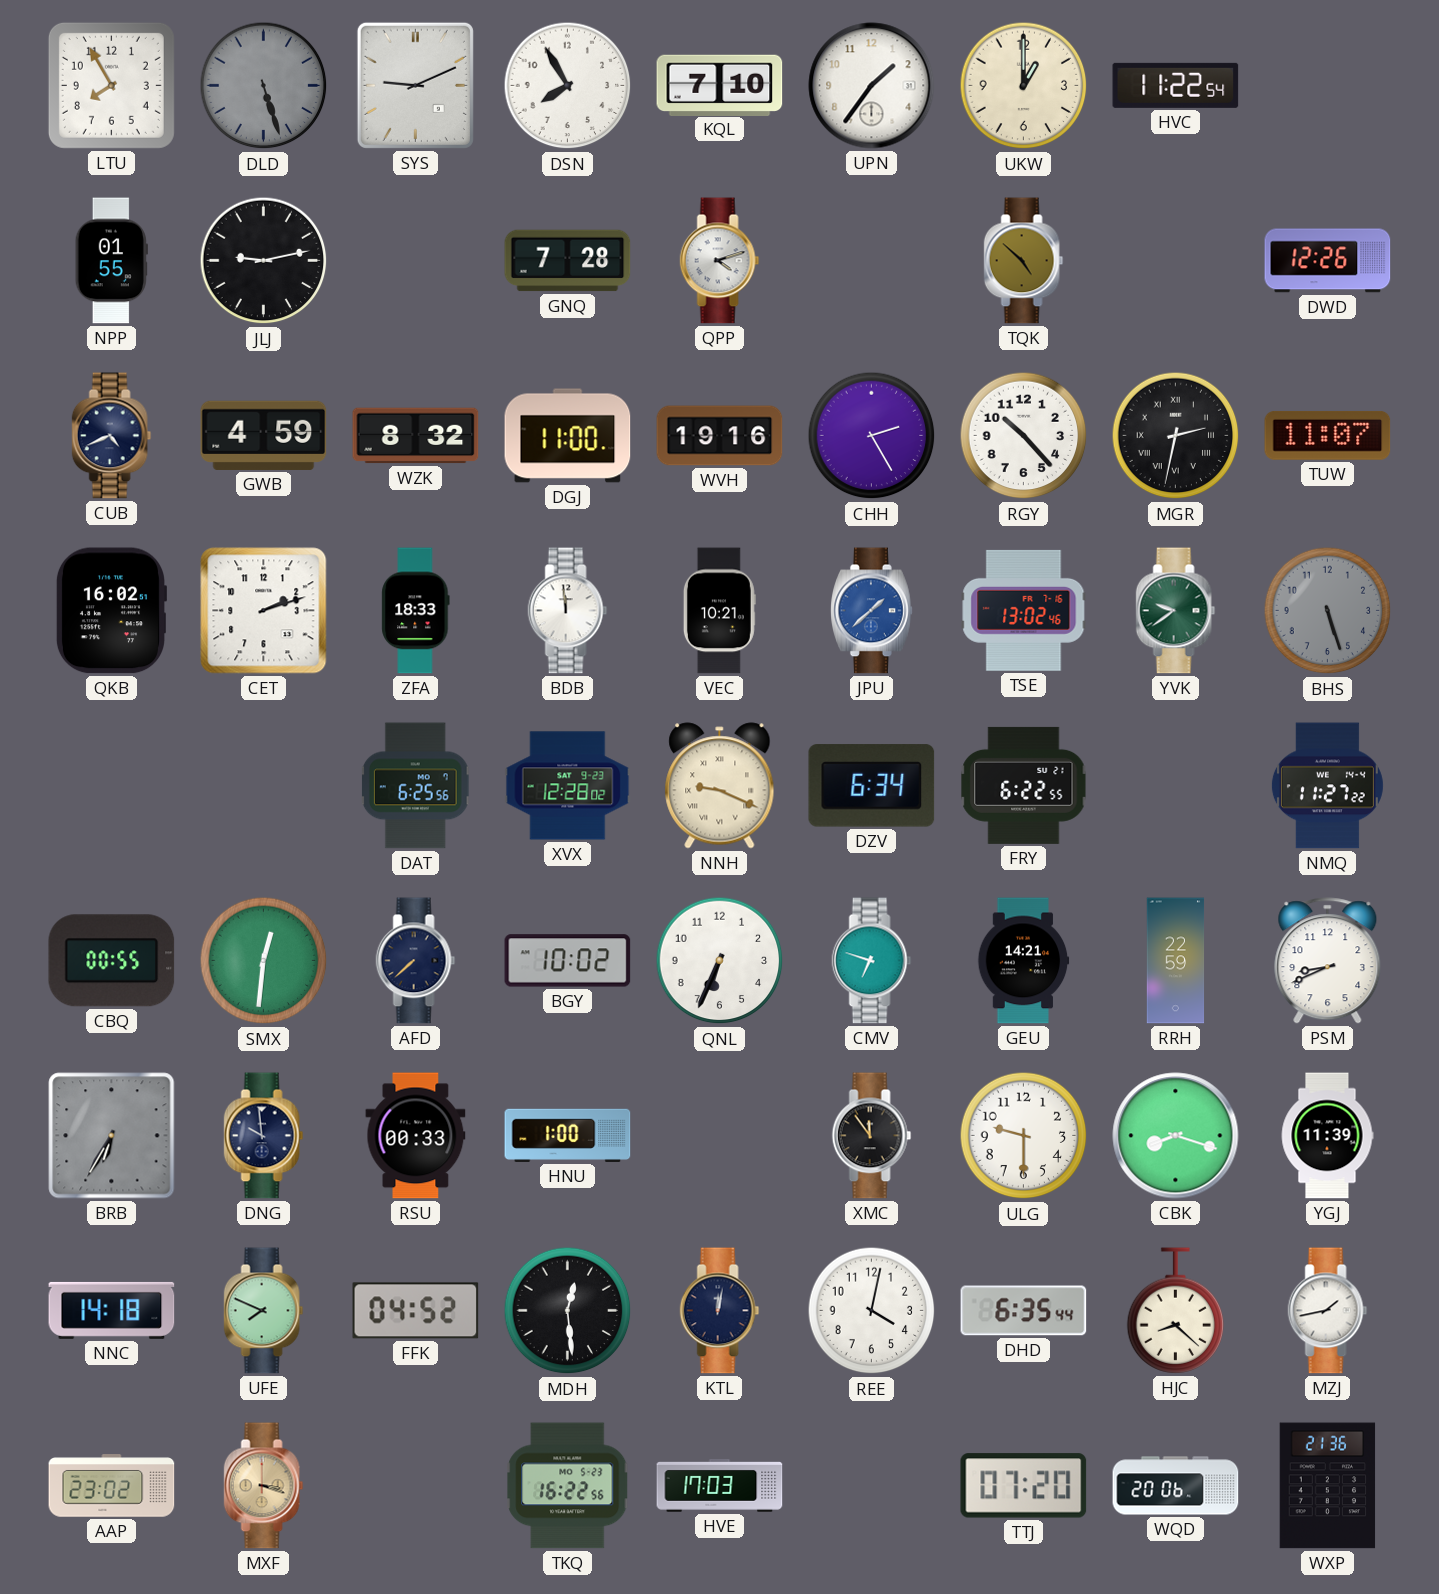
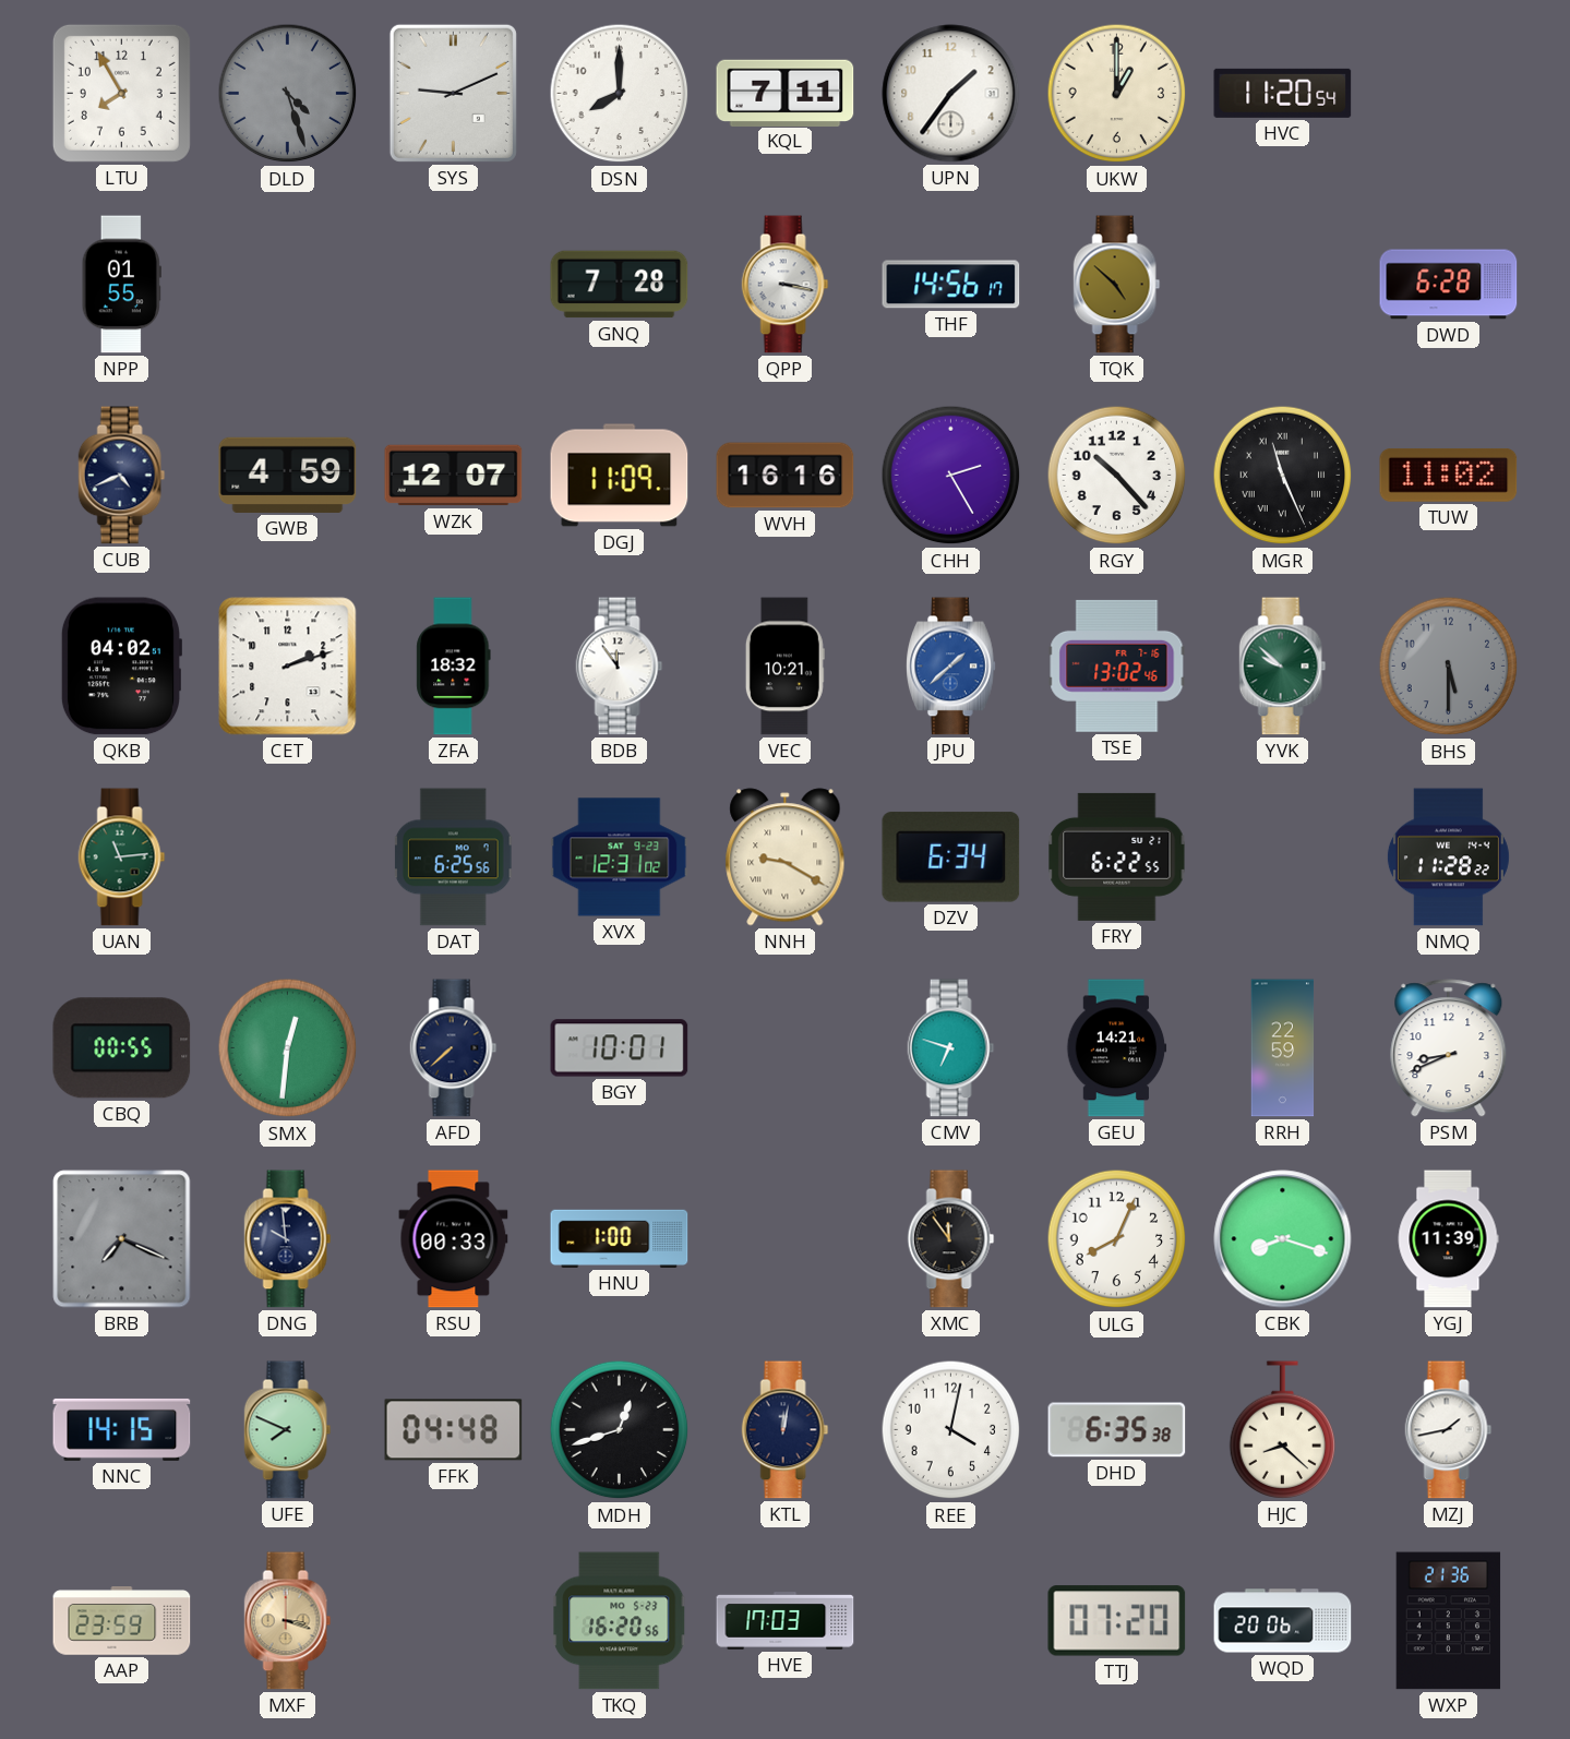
DLD: 5:27 -> 4:27
DSN: 7:55 -> 8:00
KQL: 7:10 -> 7:11
HVC: 11:22 -> 11:20
JLJ: 9:13 -> none
QPP: 4:12 -> 3:17
THF: none -> 14:56
DWD: 12:26 -> 6:28
WZK: 8:32 -> 12:07
DGJ: 11:00 -> 11:09
WVH: 19:16 -> 16:16
MGR: 2:32 -> 11:26
TUW: 11:07 -> 11:02
QKB: 16:02 -> 04:02
ZFA: 18:33 -> 18:32
BDB: 11:59 -> 11:54
YVK: 9:39 -> 9:52
BHS: 5:27 -> 5:30
UAN: none -> 11:14
XVX: 12:28 -> 12:31
NNH: 9:19 -> 9:20
NMQ: 11:27 -> 11:28
BGY: 10:02 -> 10:01
QNL: 6:34 -> none
BRB: 6:35 -> 7:19
ULG: 9:30 -> 8:04
NNC: 14:18 -> 14:15
FFK: 04:52 -> 04:48
MDH: 12:29 -> 12:42
DHD: 6:35:44 -> 6:35:38
AAP: 23:02 -> 23:59
TKQ: 16:22 -> 16:20
